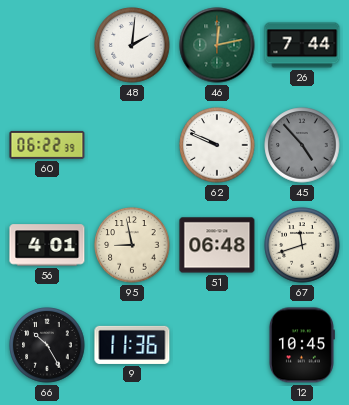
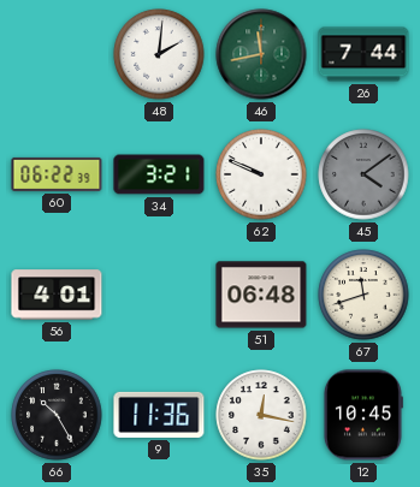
46: 12:13 -> 11:43
34: none -> 3:21
45: 4:53 -> 4:09
95: 8:58 -> none
35: none -> 12:17
